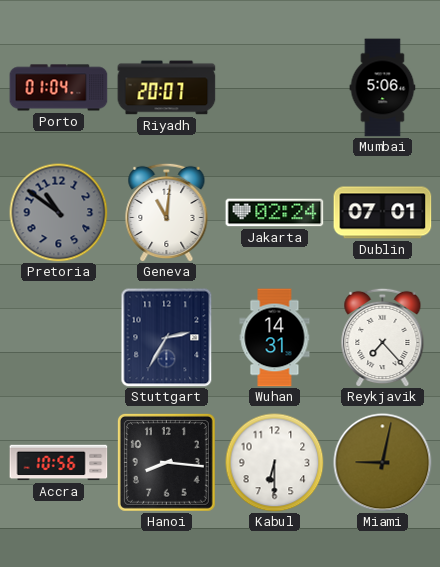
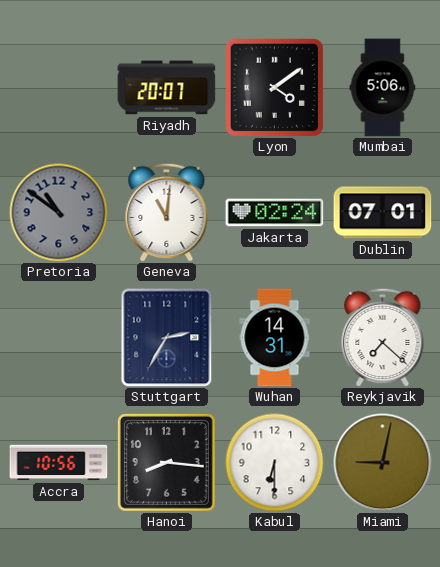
Porto: 01:04 -> none
Lyon: none -> 4:09
Reykjavik: 7:23 -> 7:22
